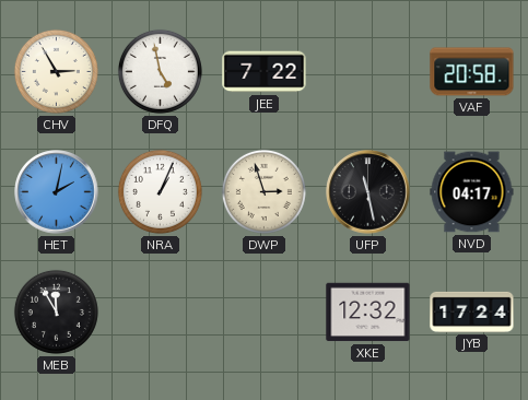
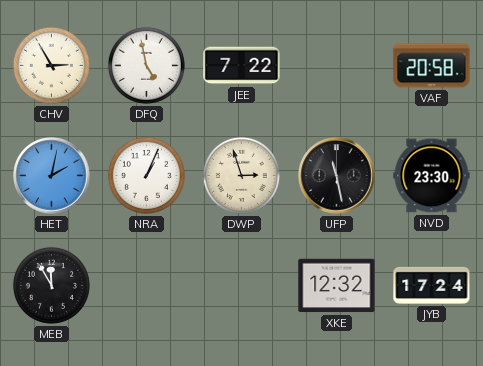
NVD: 04:17 -> 23:30
